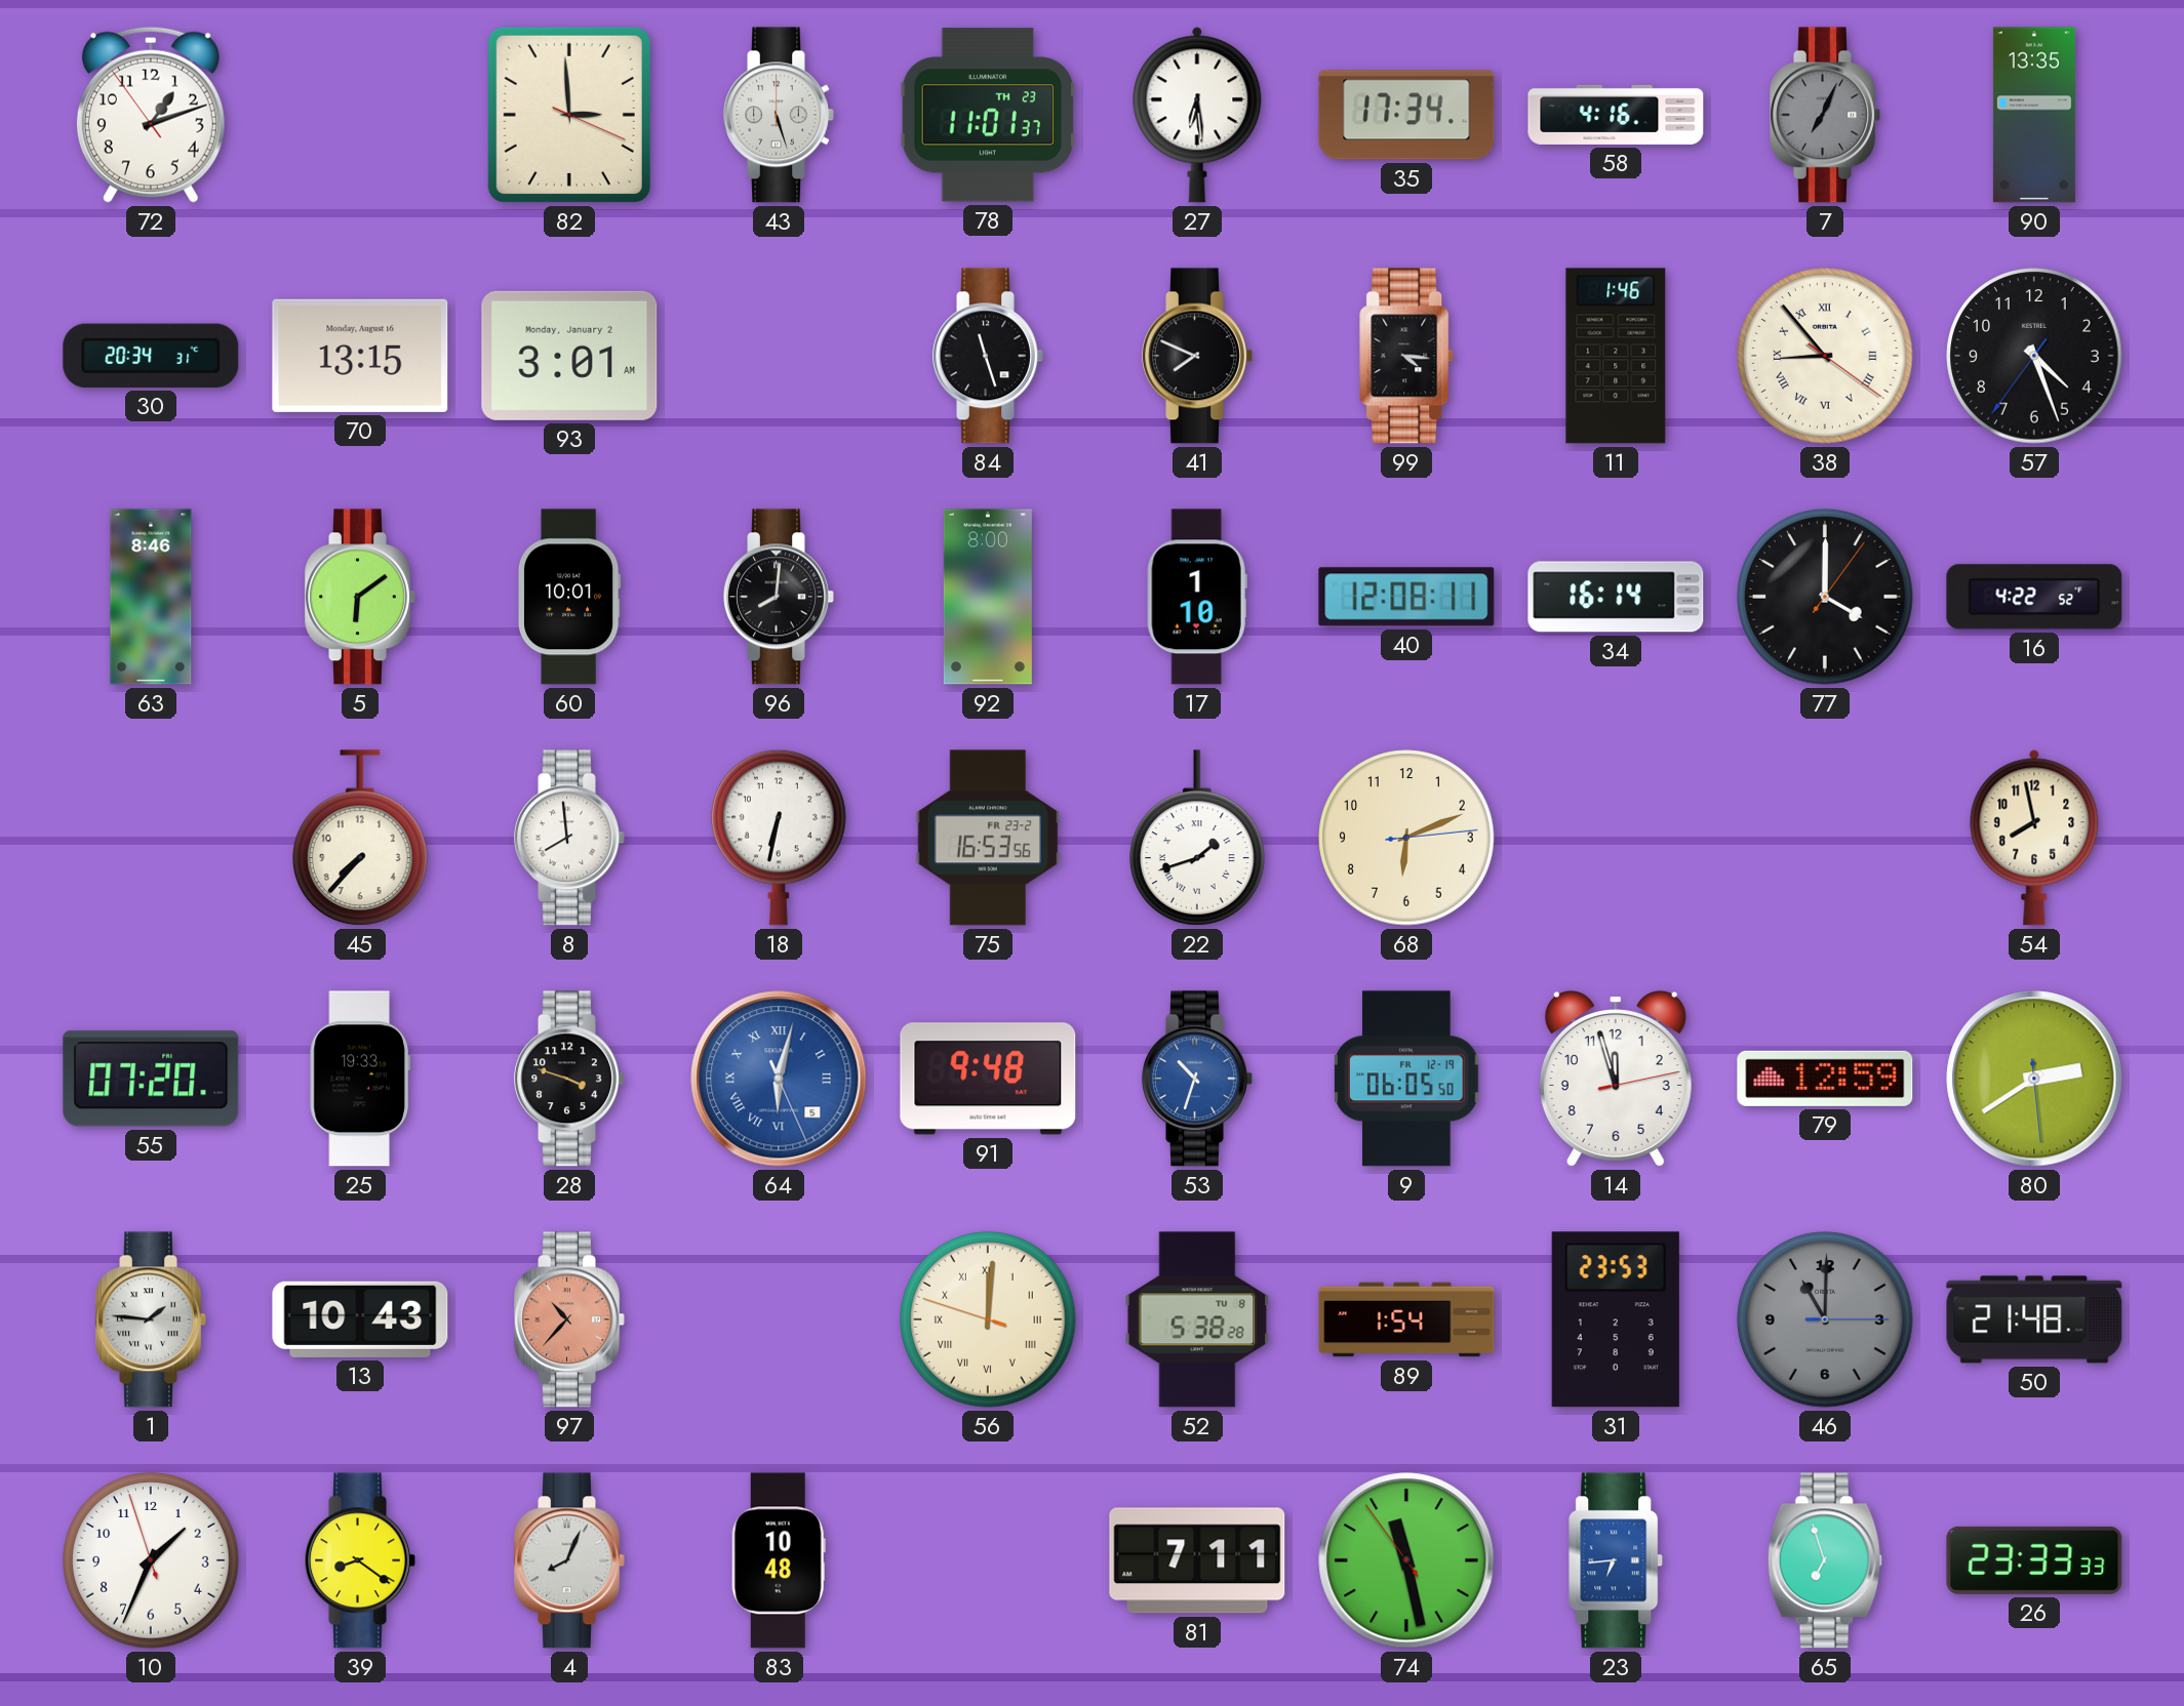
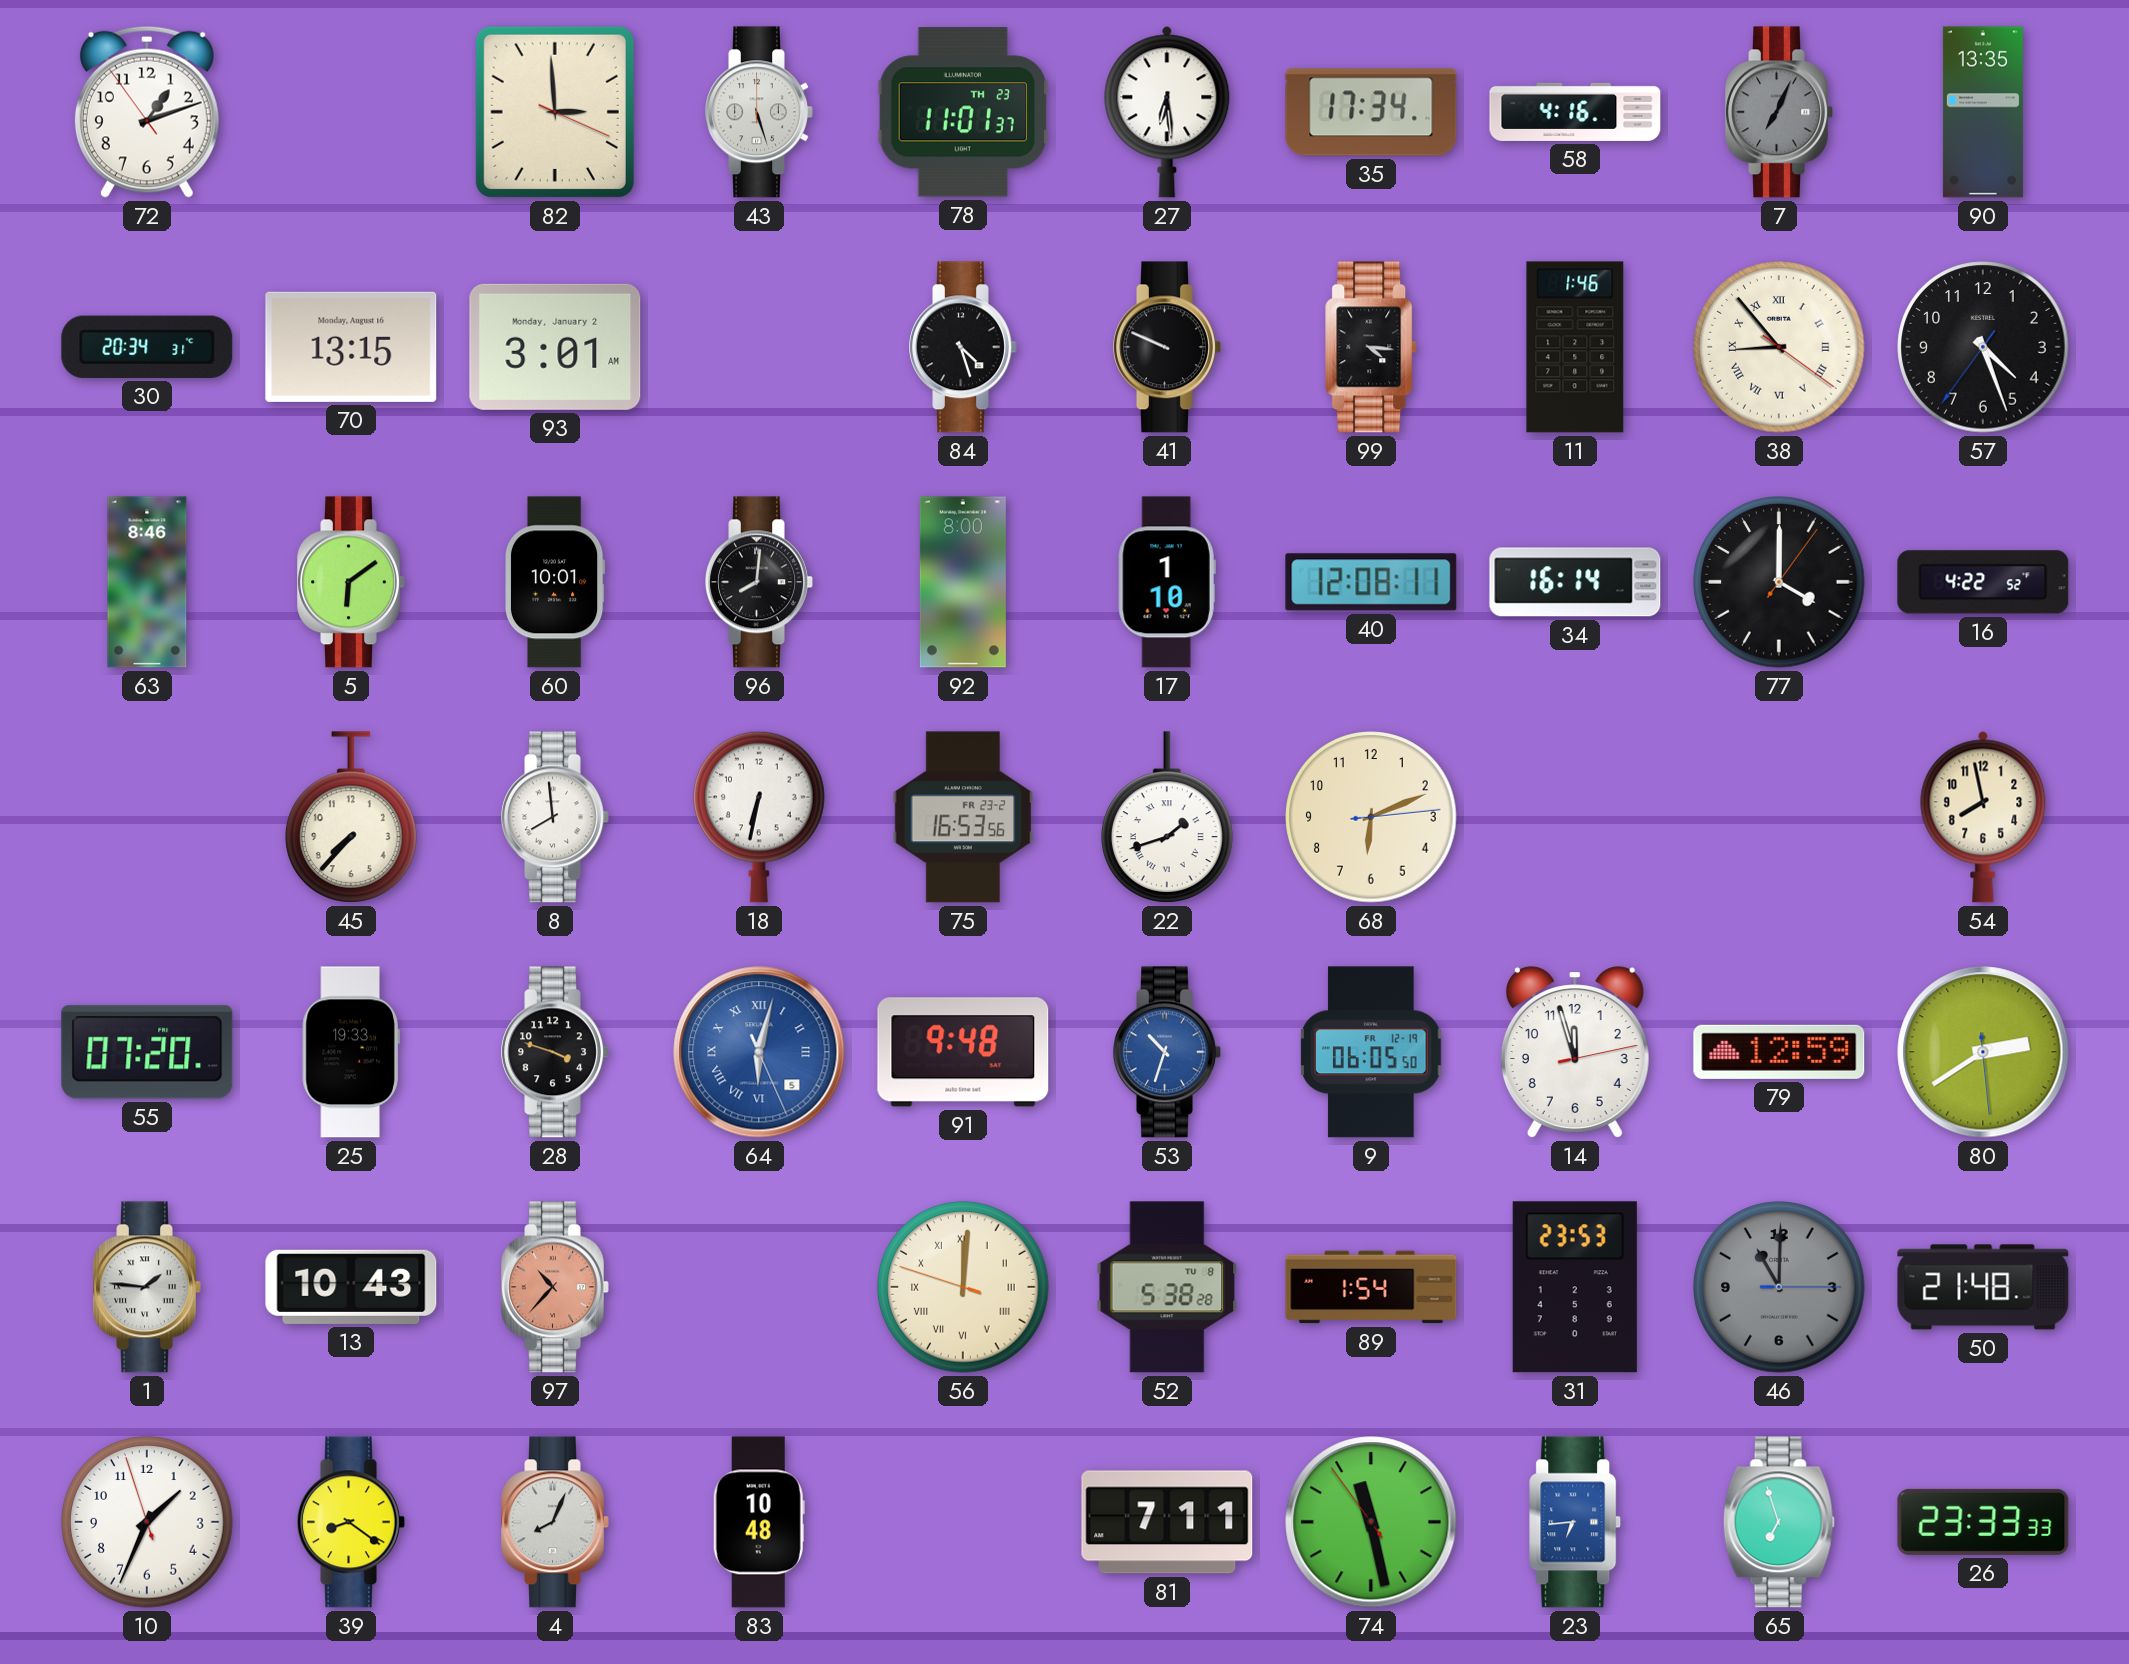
84: 11:27 -> 4:27
41: 7:49 -> 9:49
